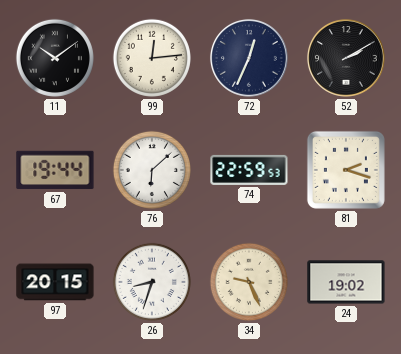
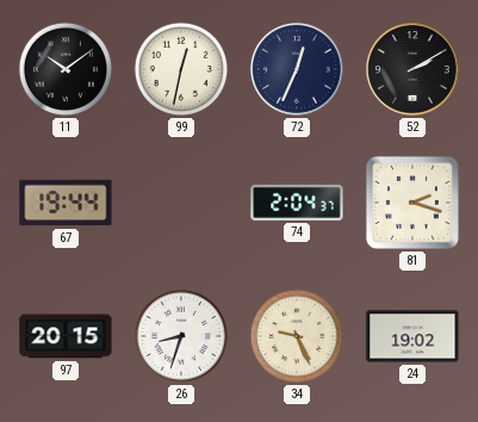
99: 12:14 -> 12:32
76: 6:08 -> none
74: 22:59 -> 2:04
